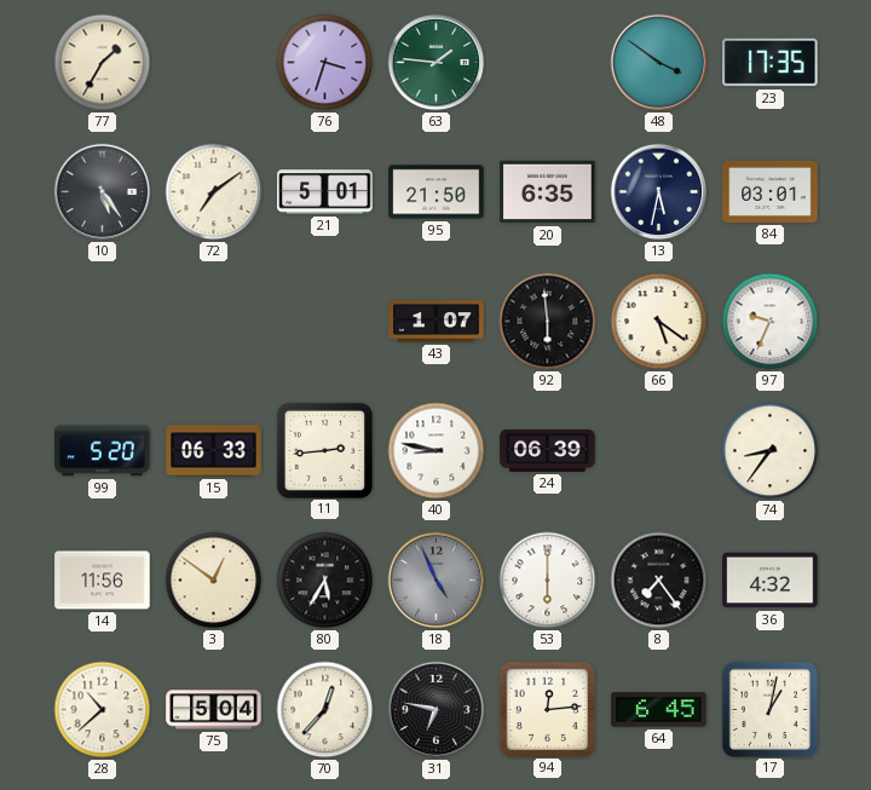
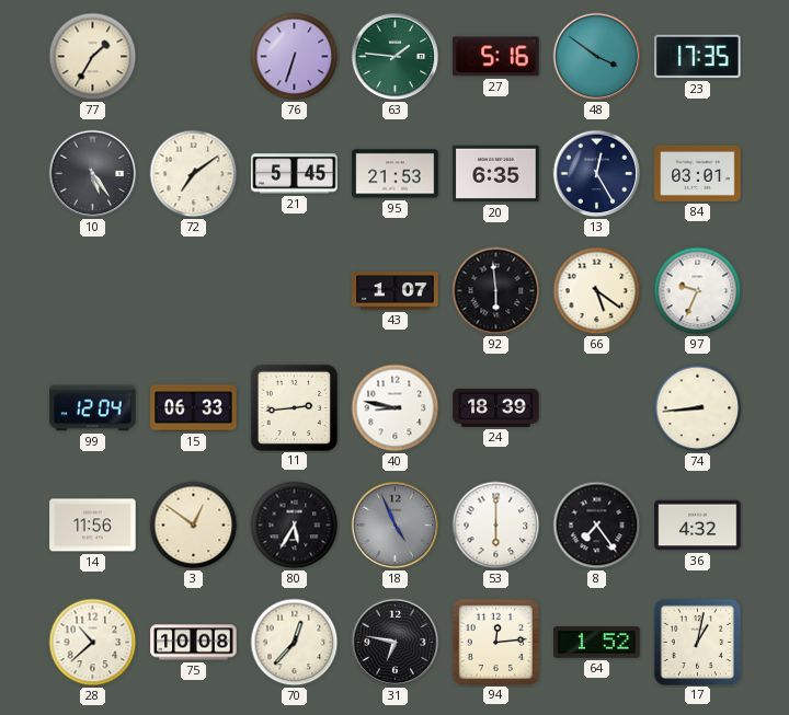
76: 3:33 -> 6:33
27: none -> 5:16
21: 5:01 -> 5:45
95: 21:50 -> 21:53
13: 5:32 -> 12:25
99: 5:20 -> 12:04
24: 06:39 -> 18:39
74: 8:36 -> 8:44
75: 5:04 -> 10:08
64: 6:45 -> 1:52
